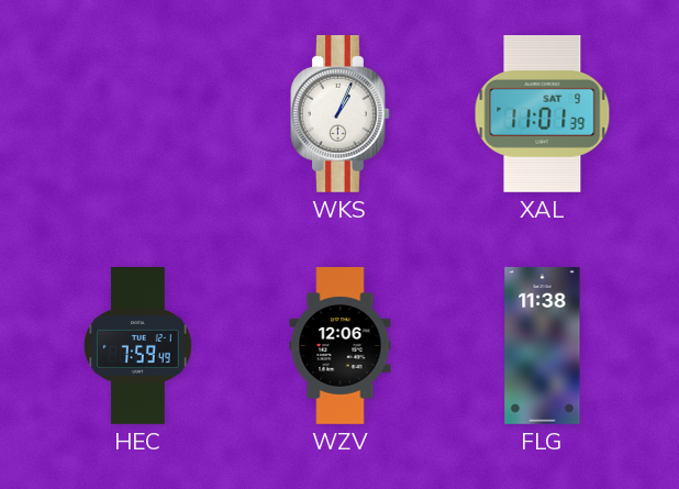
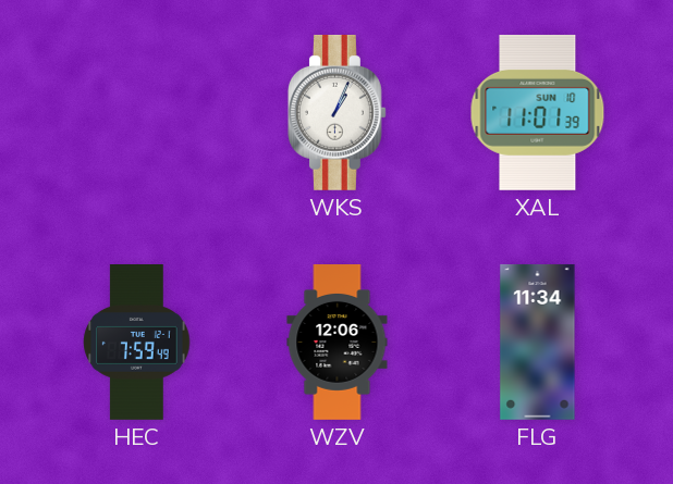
XAL date: SAT 9 -> SUN 10
FLG: 11:38 -> 11:34
